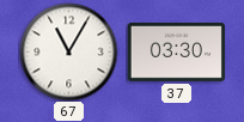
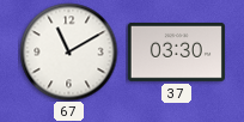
67: 11:05 -> 11:10
